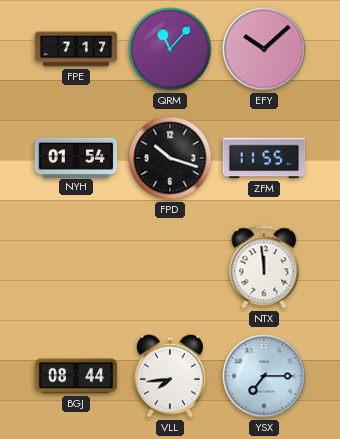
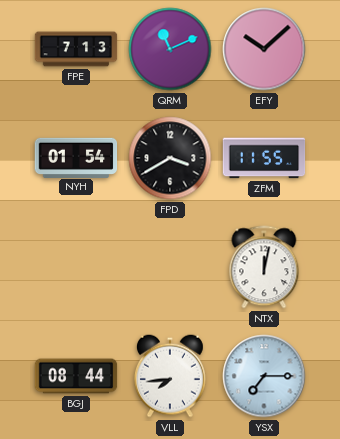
FPE: 7:17 -> 7:13
QRM: 11:07 -> 11:11
FPD: 10:18 -> 3:40
NTX: 11:59 -> 12:02
